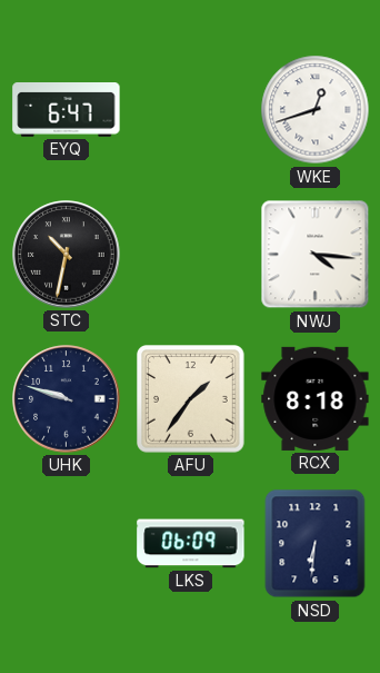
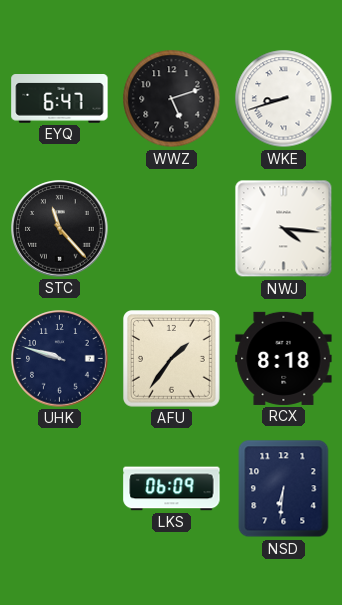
WWZ: none -> 5:12
WKE: 12:42 -> 8:42
STC: 10:32 -> 11:23
